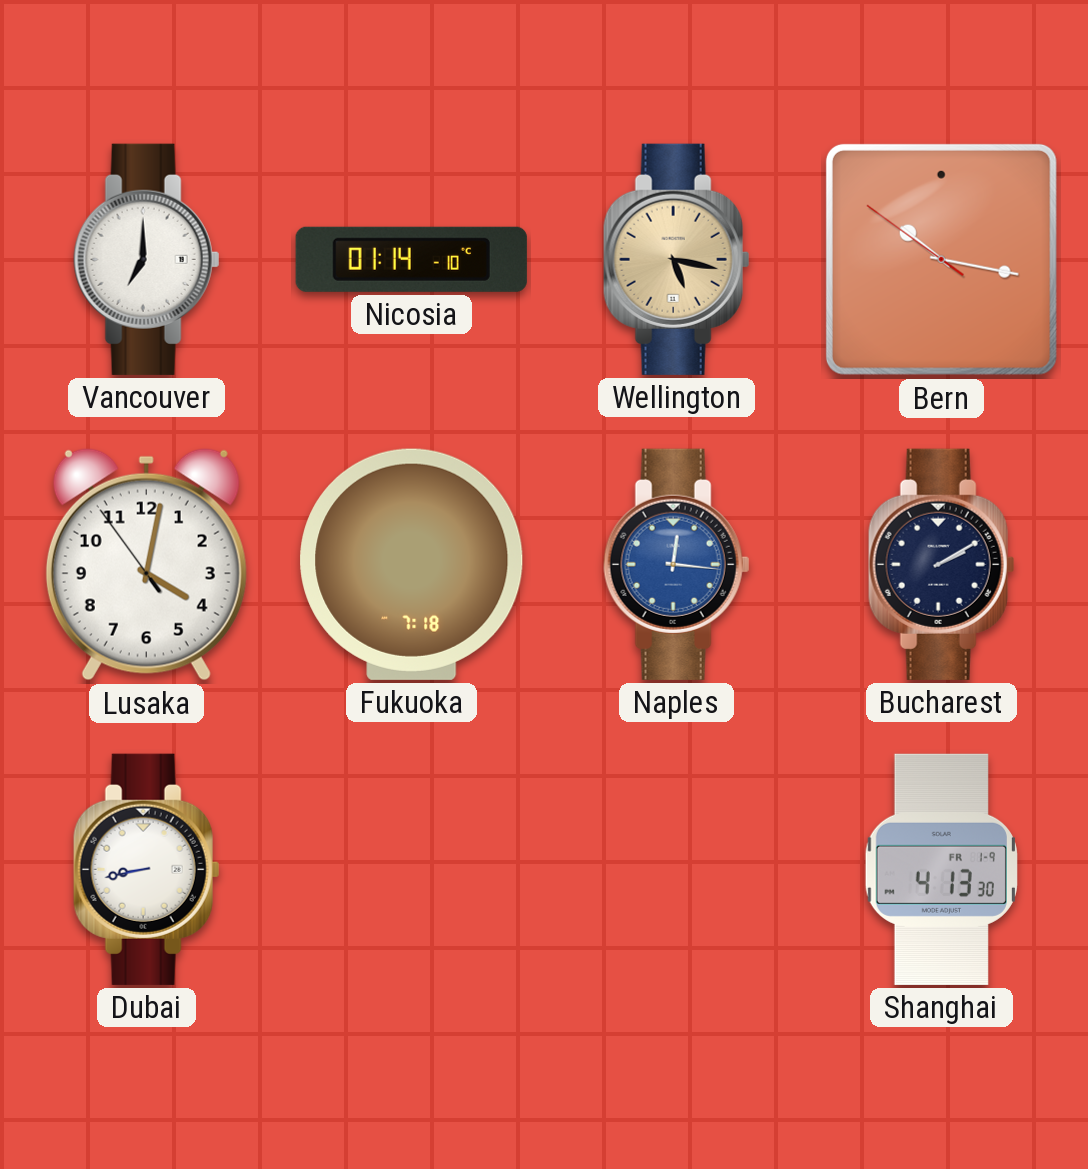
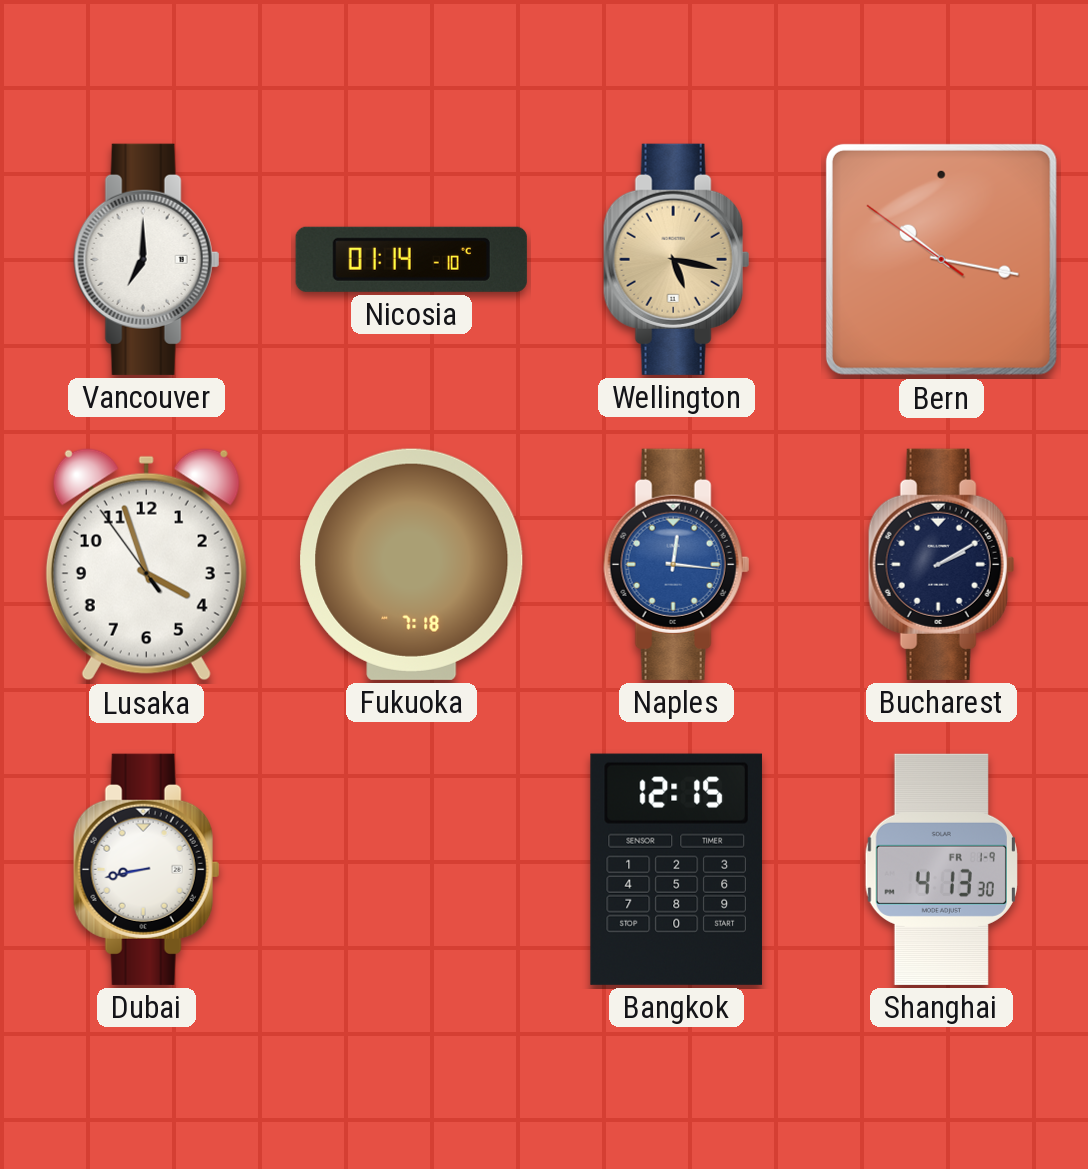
Lusaka: 4:01 -> 3:56
Bangkok: none -> 12:15
